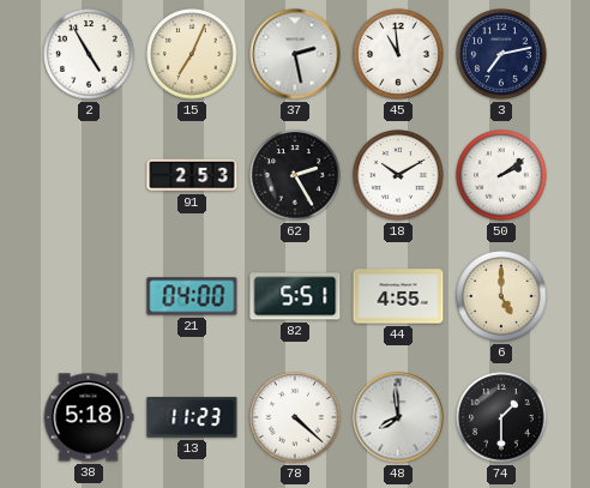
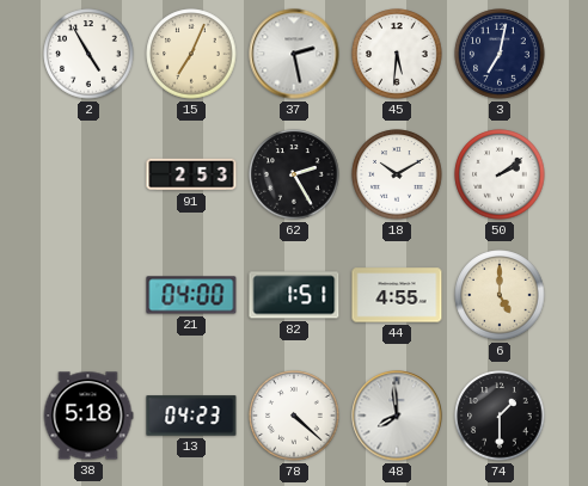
45: 10:59 -> 5:31
3: 7:13 -> 7:02
82: 5:51 -> 1:51
13: 11:23 -> 04:23
